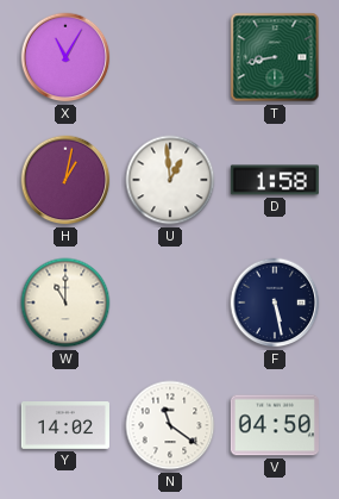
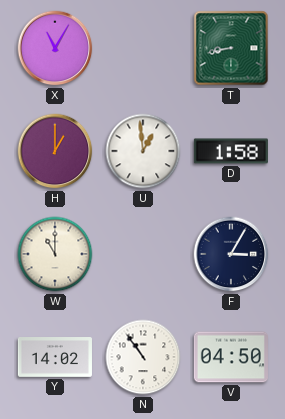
H: 1:02 -> 1:00
F: 5:28 -> 3:05
N: 11:21 -> 10:54
